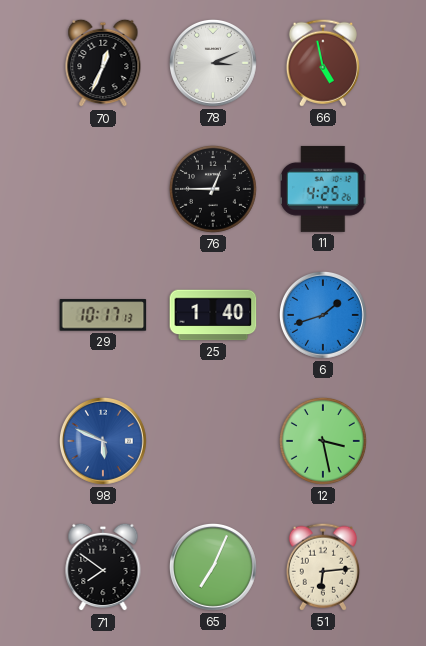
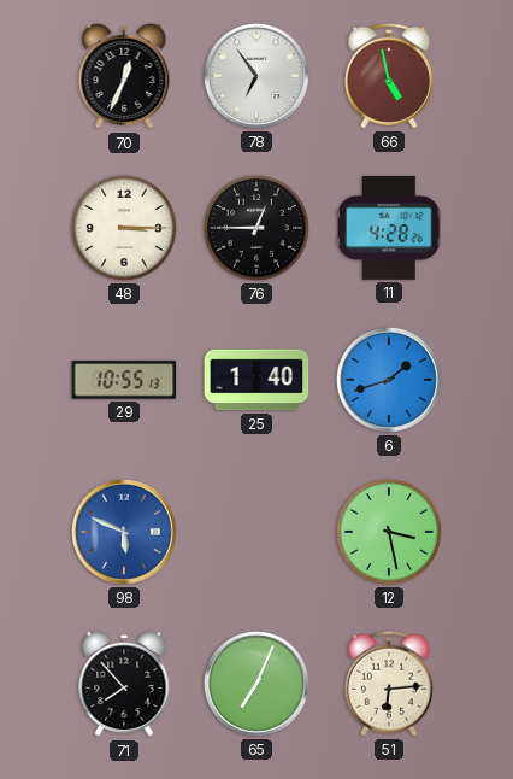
78: 3:11 -> 6:54
48: none -> 3:15
11: 4:25 -> 4:28
29: 10:17 -> 10:55
71: 7:51 -> 7:53
